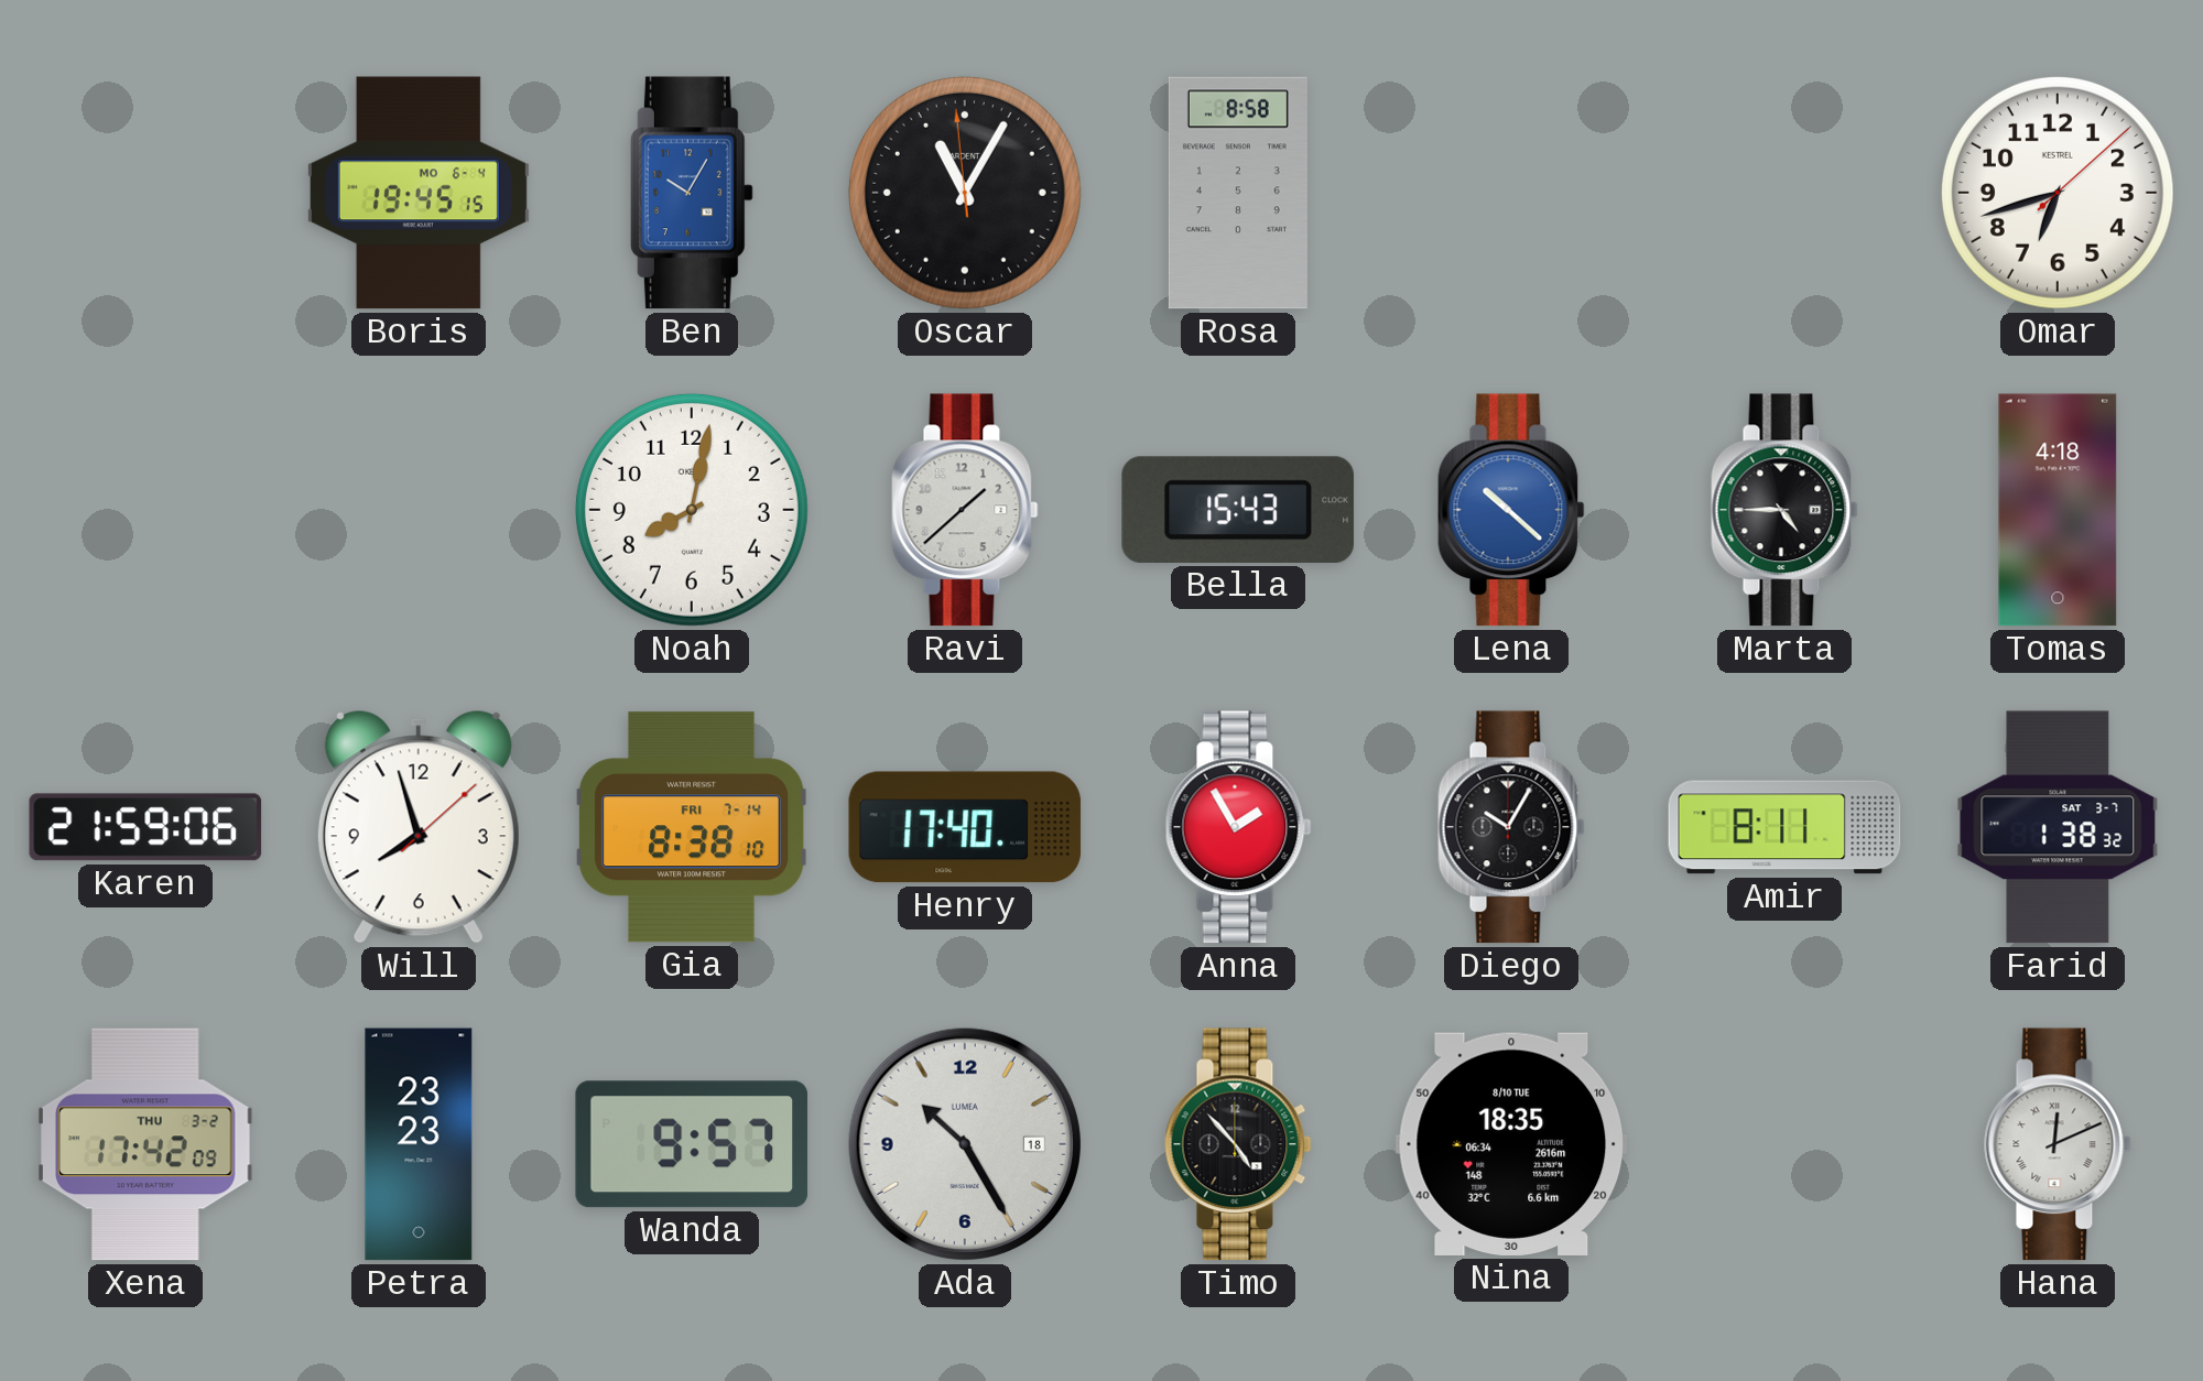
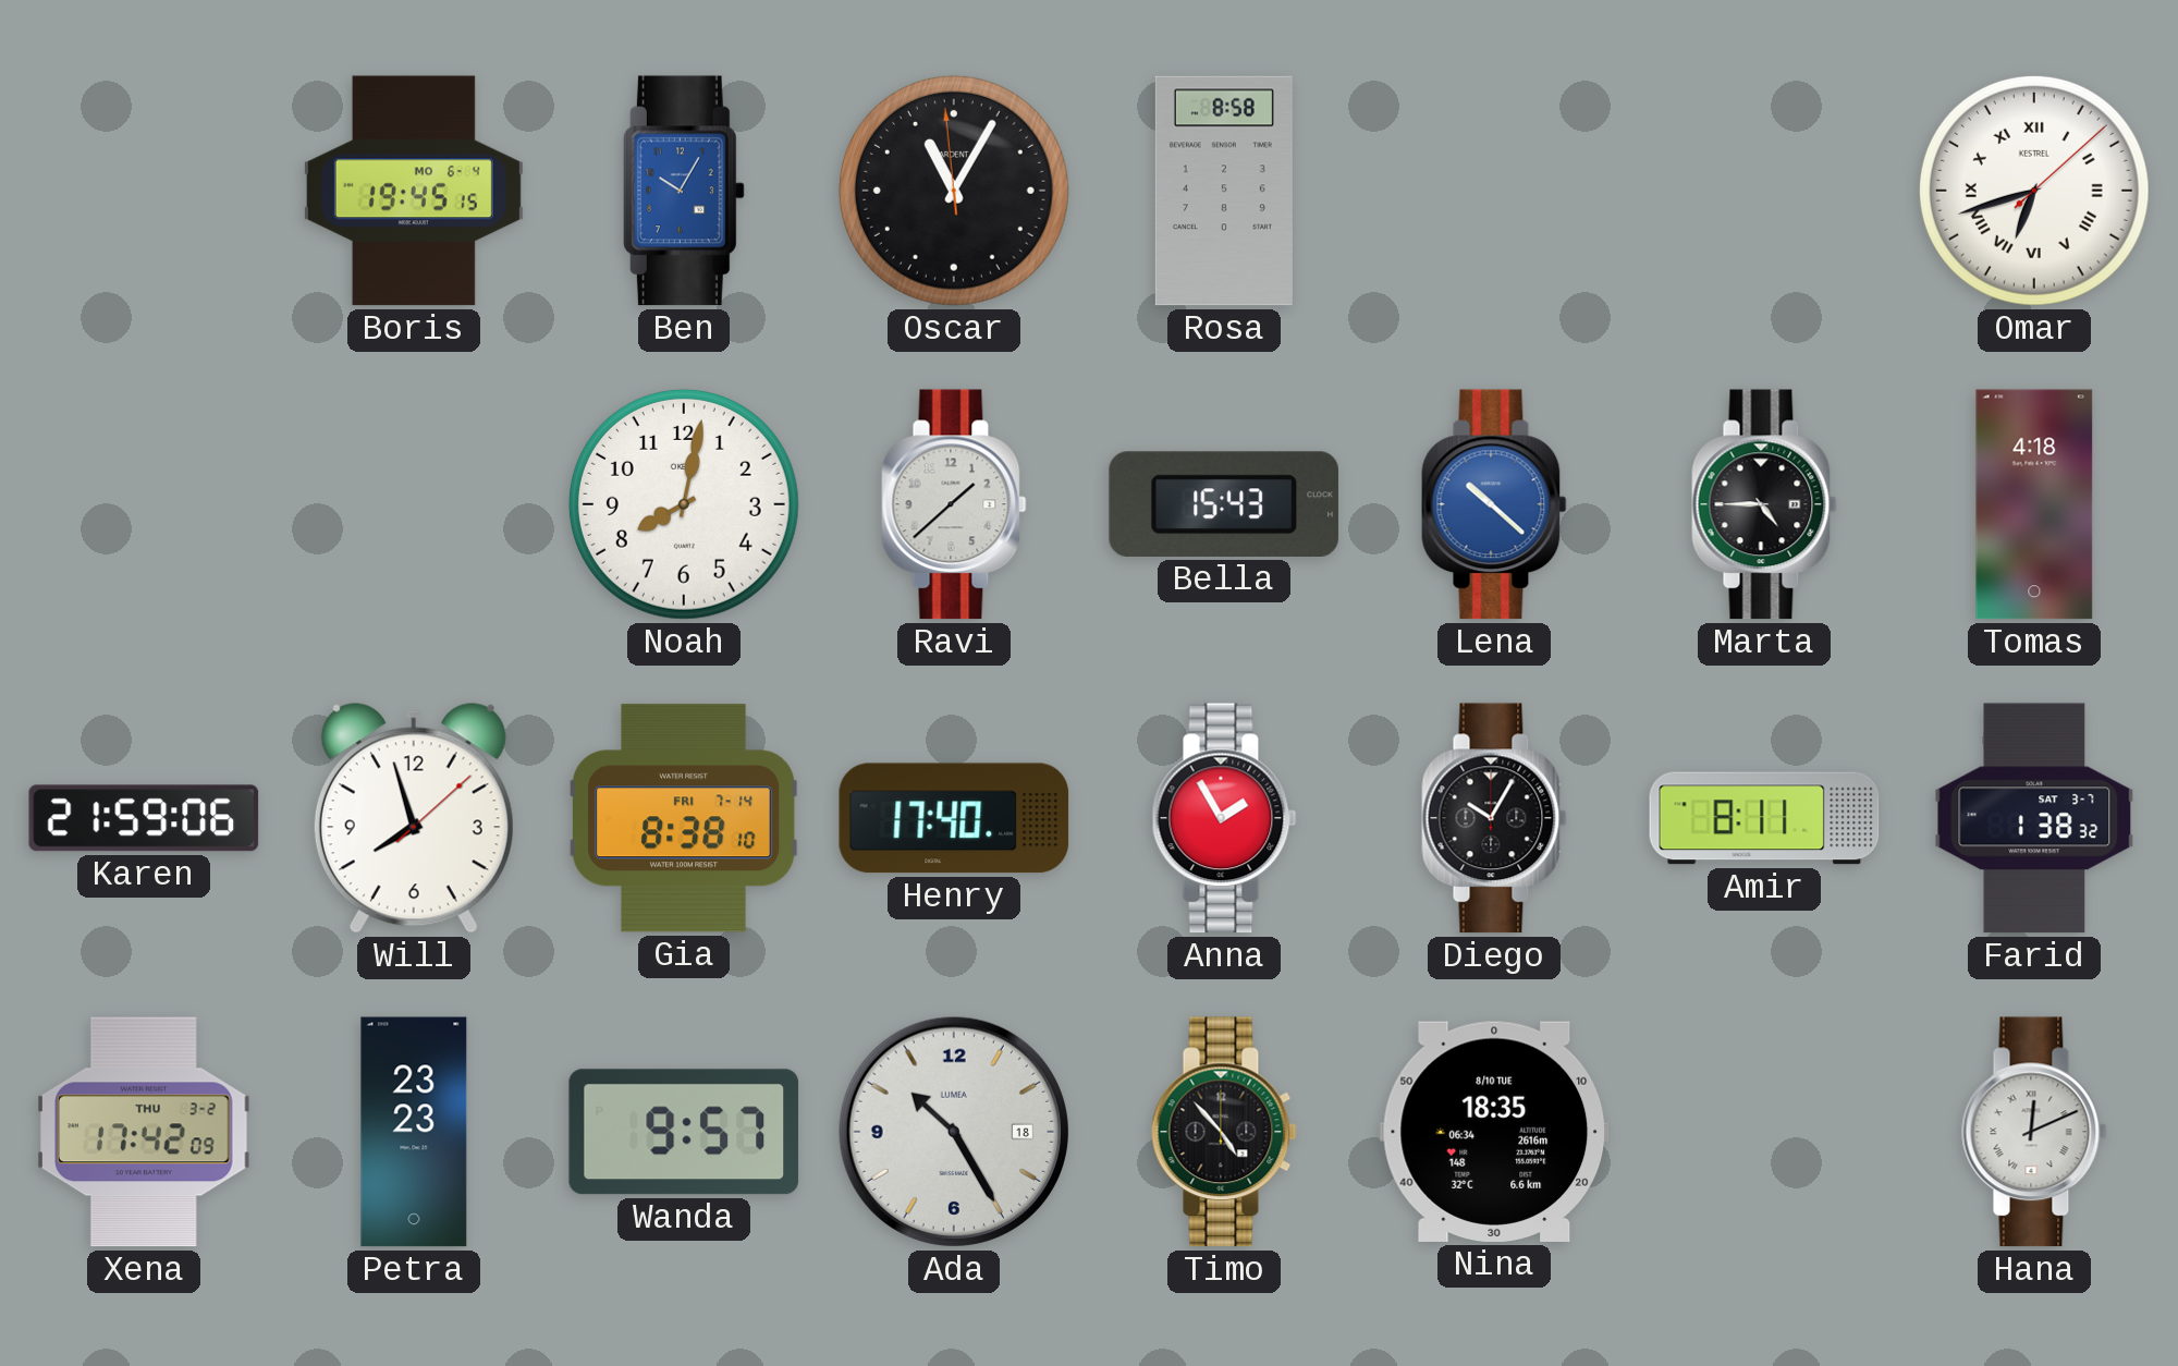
Omar numerals: Arabic -> Roman
